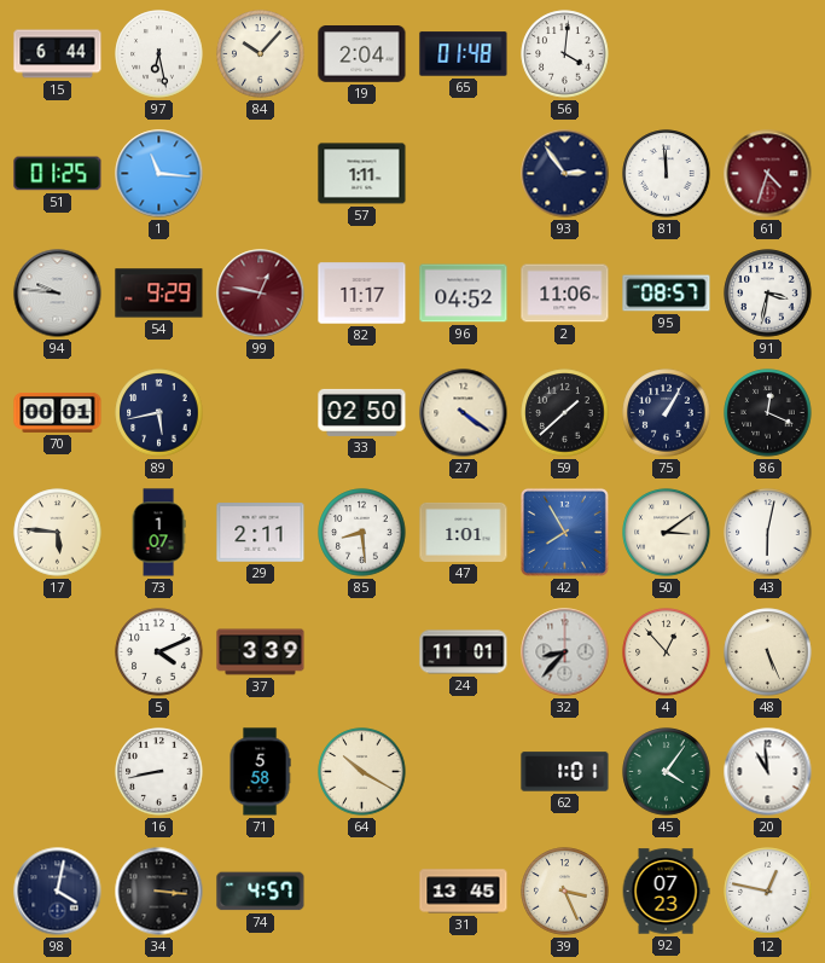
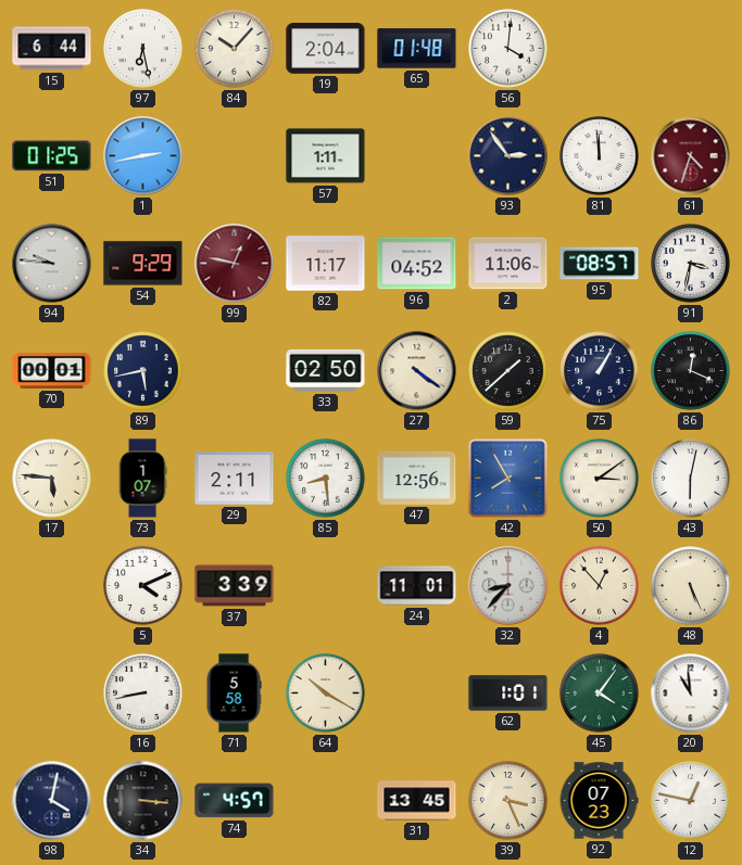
1: 11:16 -> 2:43
47: 1:01 -> 12:56
